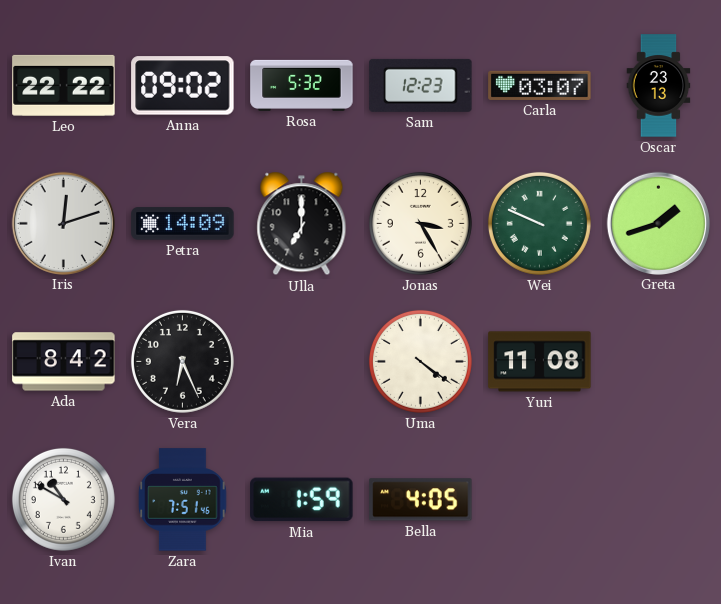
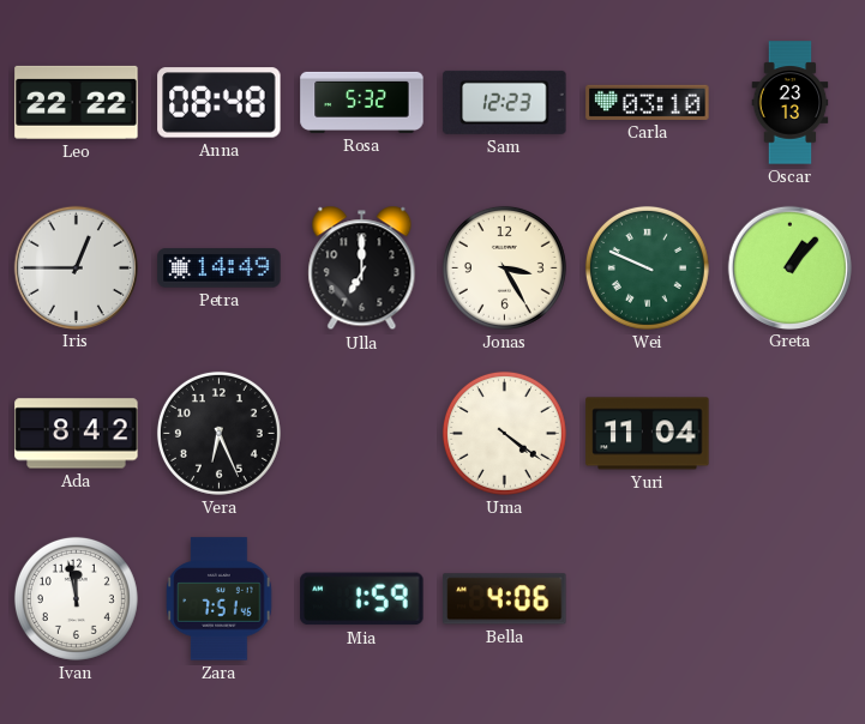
Anna: 09:02 -> 08:48
Carla: 03:07 -> 03:10
Iris: 12:12 -> 12:45
Petra: 14:09 -> 14:49
Greta: 1:42 -> 1:07
Yuri: 11:08 -> 11:04
Ivan: 10:50 -> 11:58
Bella: 4:05 -> 4:06
